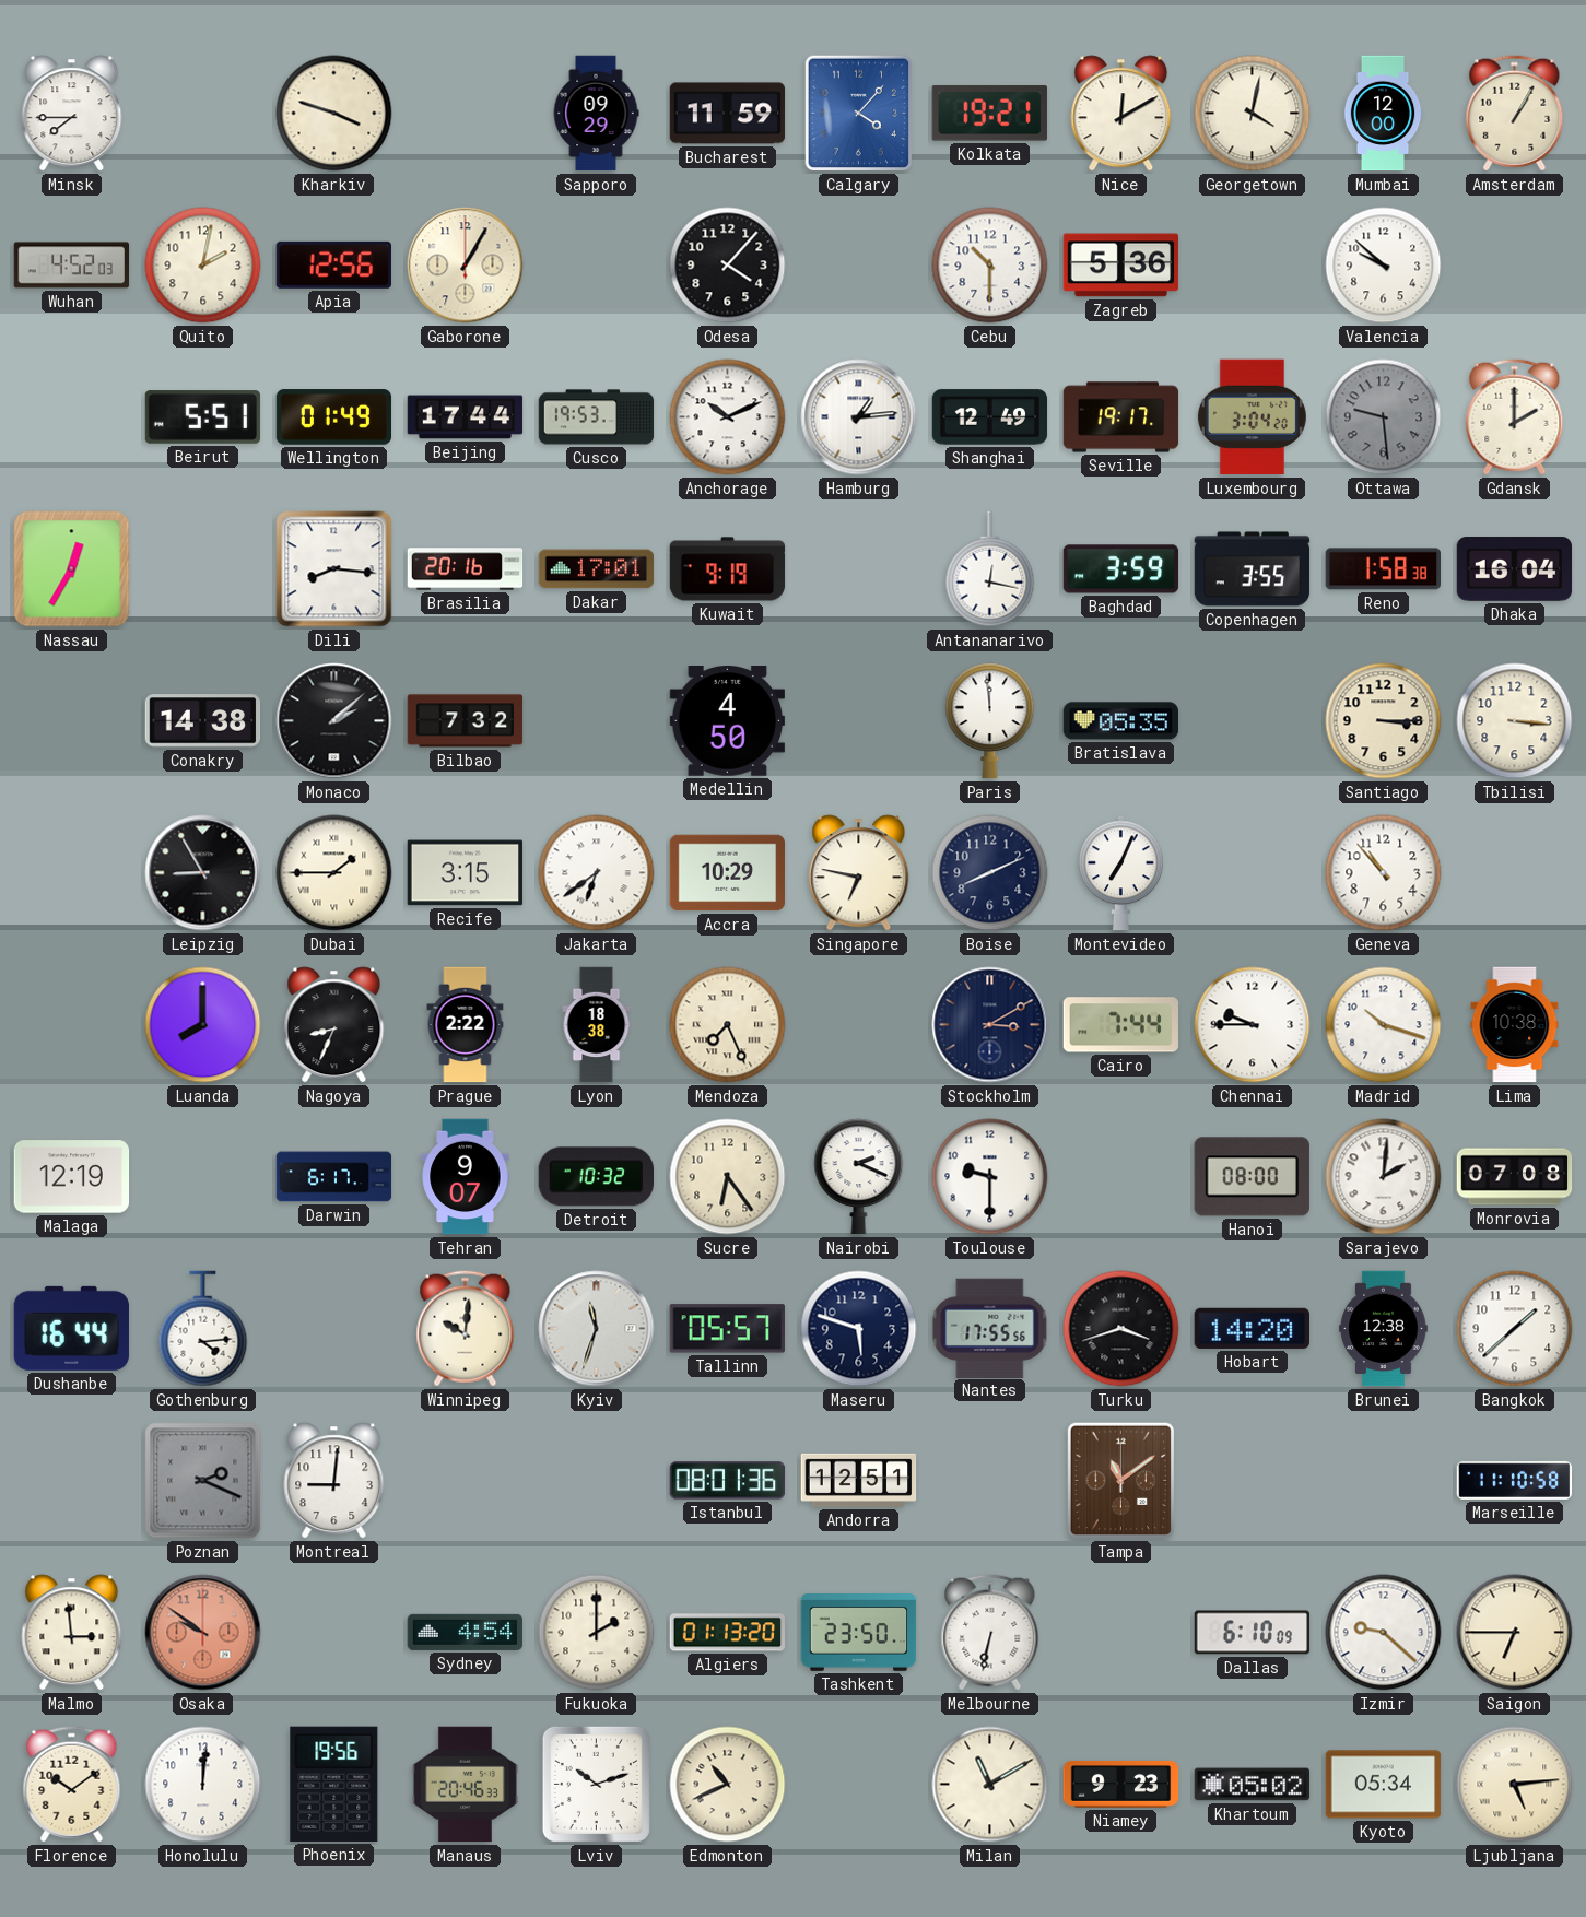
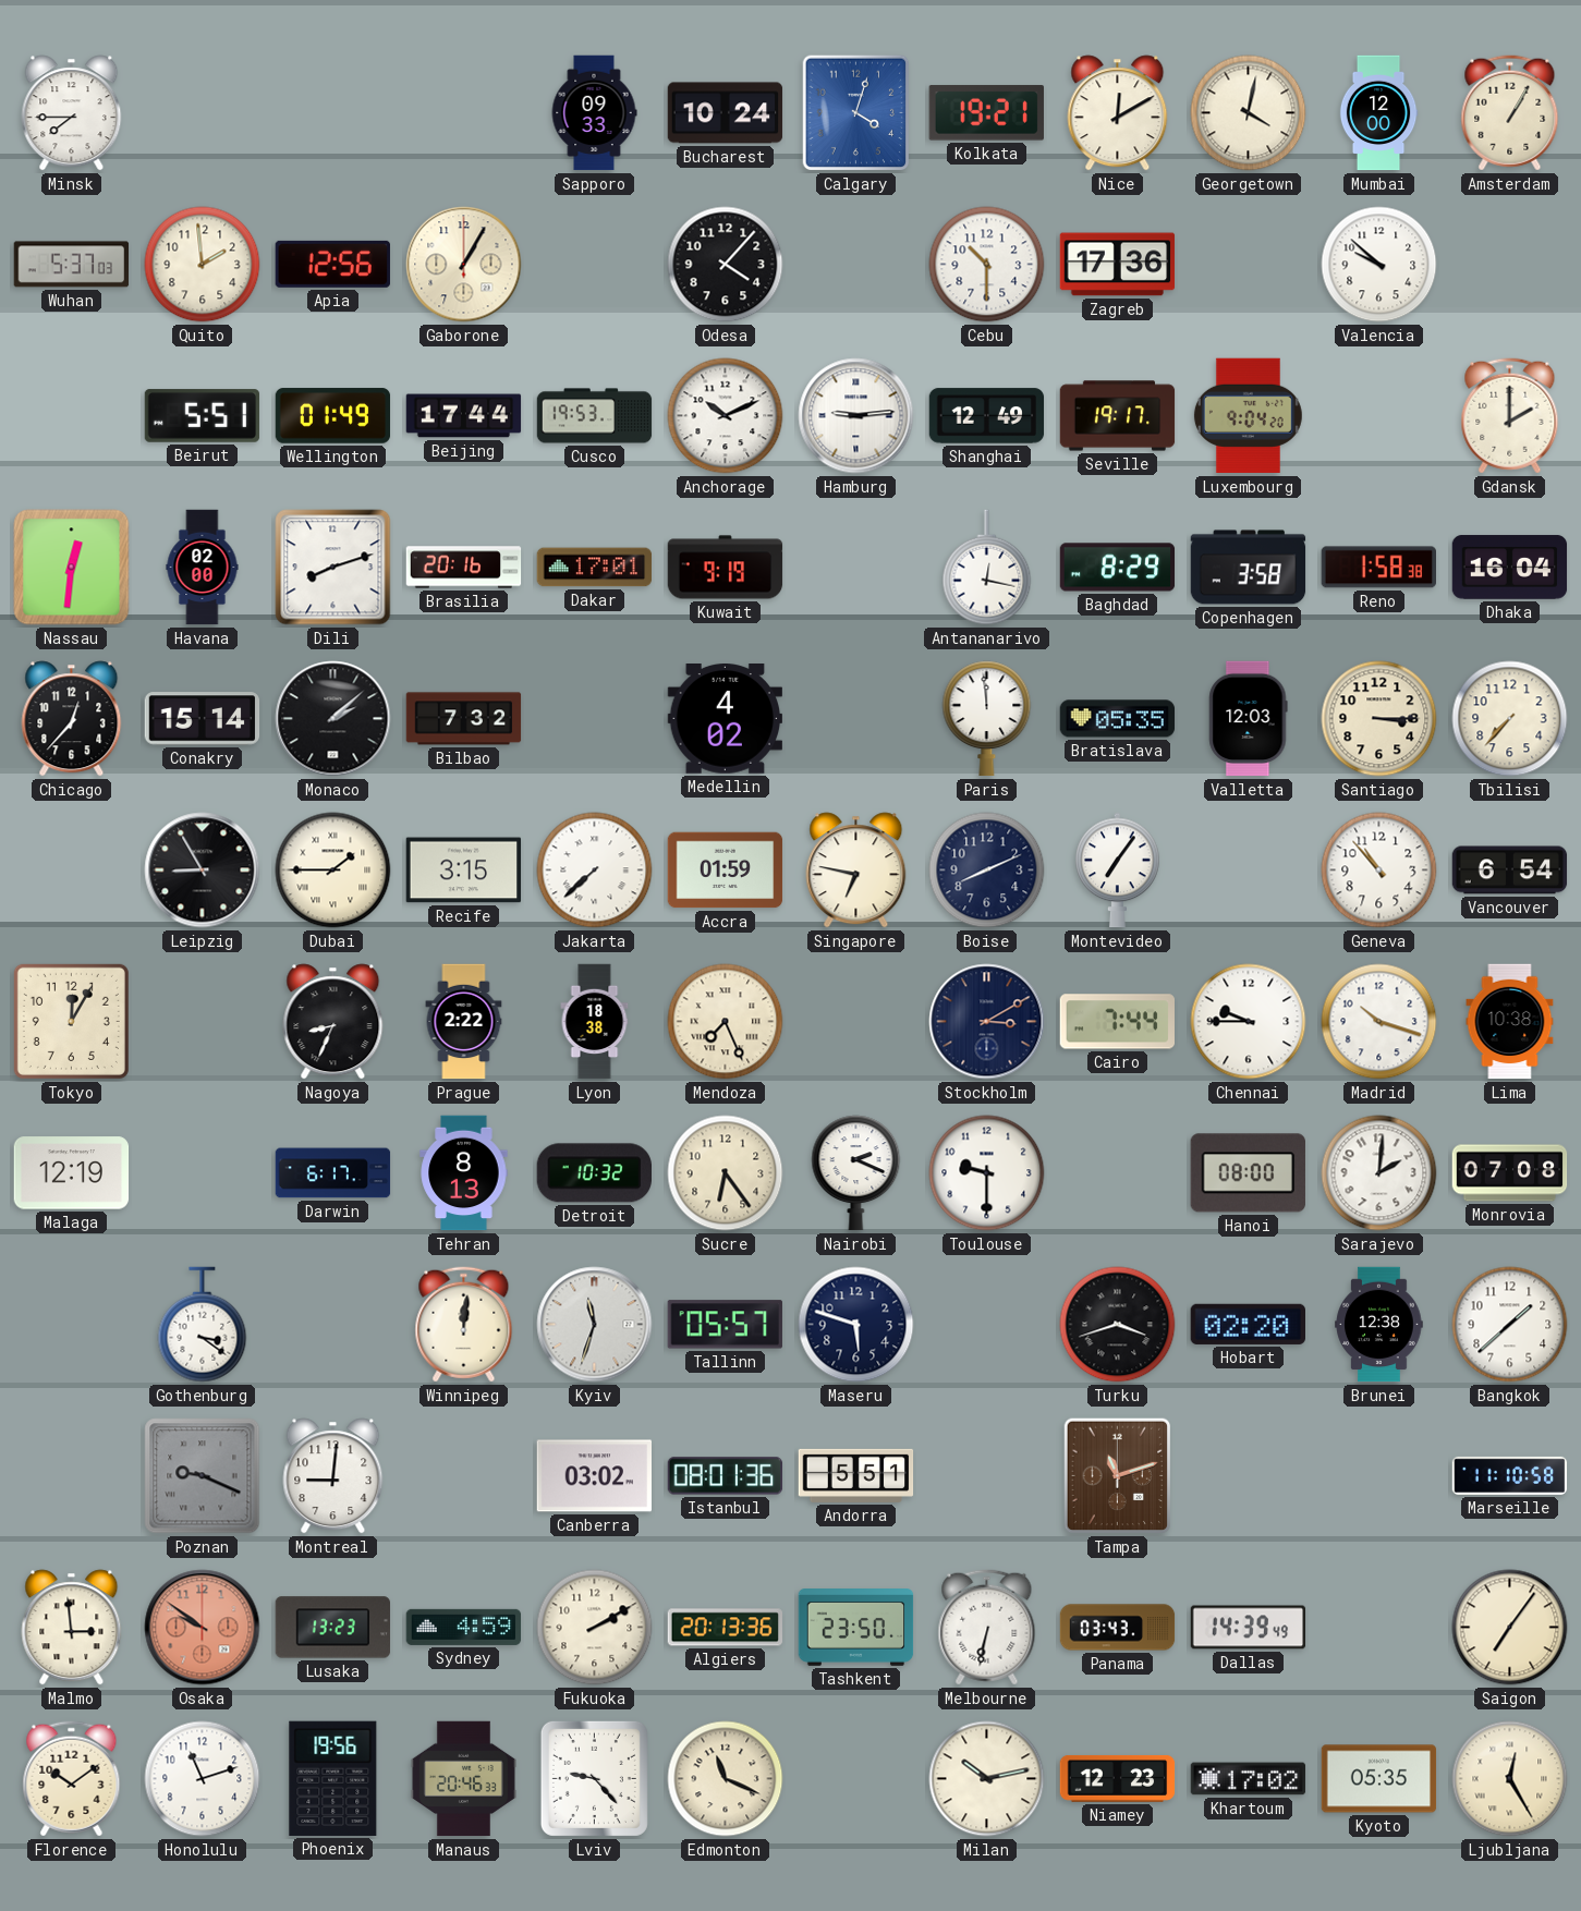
Kharkiv: 3:48 -> none
Sapporo: 09:29 -> 09:33
Bucharest: 11:59 -> 10:24
Calgary: 4:07 -> 4:03
Wuhan: 4:52 -> 5:37
Quito: 2:02 -> 1:59
Zagreb: 5:36 -> 17:36
Hamburg: 1:14 -> 9:14
Luxembourg: 3:04 -> 9:04
Ottawa: 9:29 -> none
Nassau: 12:35 -> 12:31
Havana: none -> 02:00
Dili: 8:16 -> 8:12
Baghdad: 3:59 -> 8:29
Copenhagen: 3:55 -> 3:58
Chicago: none -> 12:37
Conakry: 14:38 -> 15:14
Medellin: 4:50 -> 4:02
Valletta: none -> 12:03
Tbilisi: 3:16 -> 7:37
Jakarta: 6:39 -> 7:38
Accra: 10:29 -> 01:59
Montevideo: 7:04 -> 7:06
Vancouver: none -> 6:54
Tokyo: none -> 12:05
Luanda: 8:00 -> none
Tehran: 9:07 -> 8:13
Dushanbe: 16:44 -> none
Gothenburg: 4:14 -> 3:21
Winnipeg: 10:01 -> 12:01
Nantes: 17:55 -> none
Hobart: 14:20 -> 02:20
Poznan: 2:19 -> 9:19
Canberra: none -> 03:02
Andorra: 12:51 -> 5:51
Tampa: 11:09 -> 11:12
Lusaka: none -> 13:23
Sydney: 4:54 -> 4:59
Fukuoka: 2:00 -> 2:10
Algiers: 01:13 -> 20:13
Panama: none -> 03:43
Dallas: 6:10 -> 14:39
Izmir: 9:22 -> none
Saigon: 6:45 -> 7:06
Honolulu: 12:01 -> 11:12
Lviv: 10:12 -> 9:23
Edmonton: 10:41 -> 11:19
Milan: 11:10 -> 10:13
Niamey: 9:23 -> 12:23
Khartoum: 05:02 -> 17:02
Kyoto: 05:34 -> 05:35
Ljubljana: 5:14 -> 12:25
